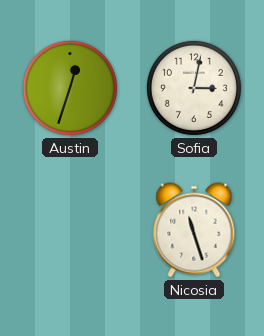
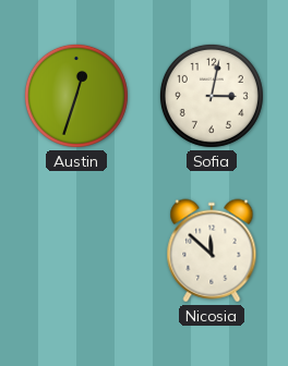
Nicosia: 11:27 -> 11:52
